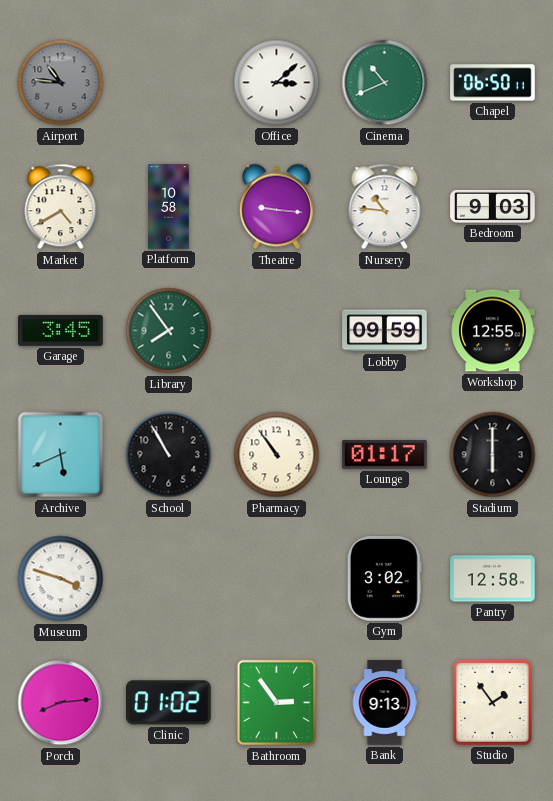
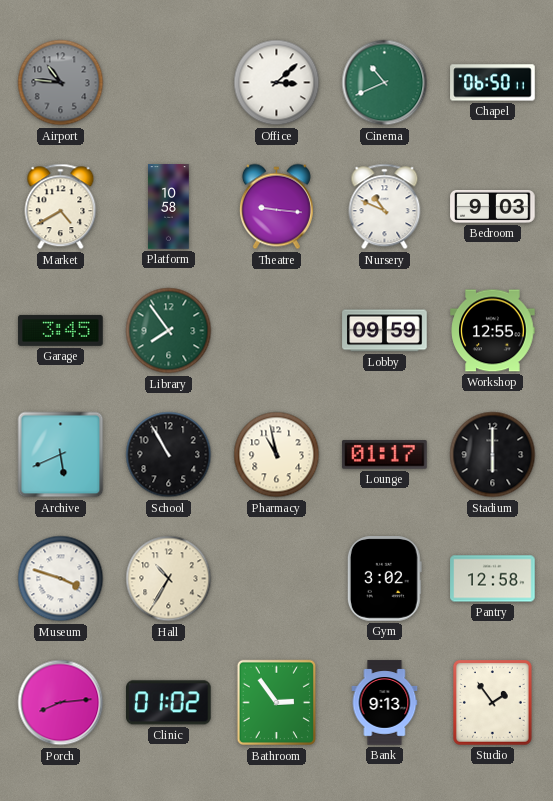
Nursery: 10:46 -> 10:49
Pharmacy: 10:54 -> 10:58
Hall: none -> 10:35
